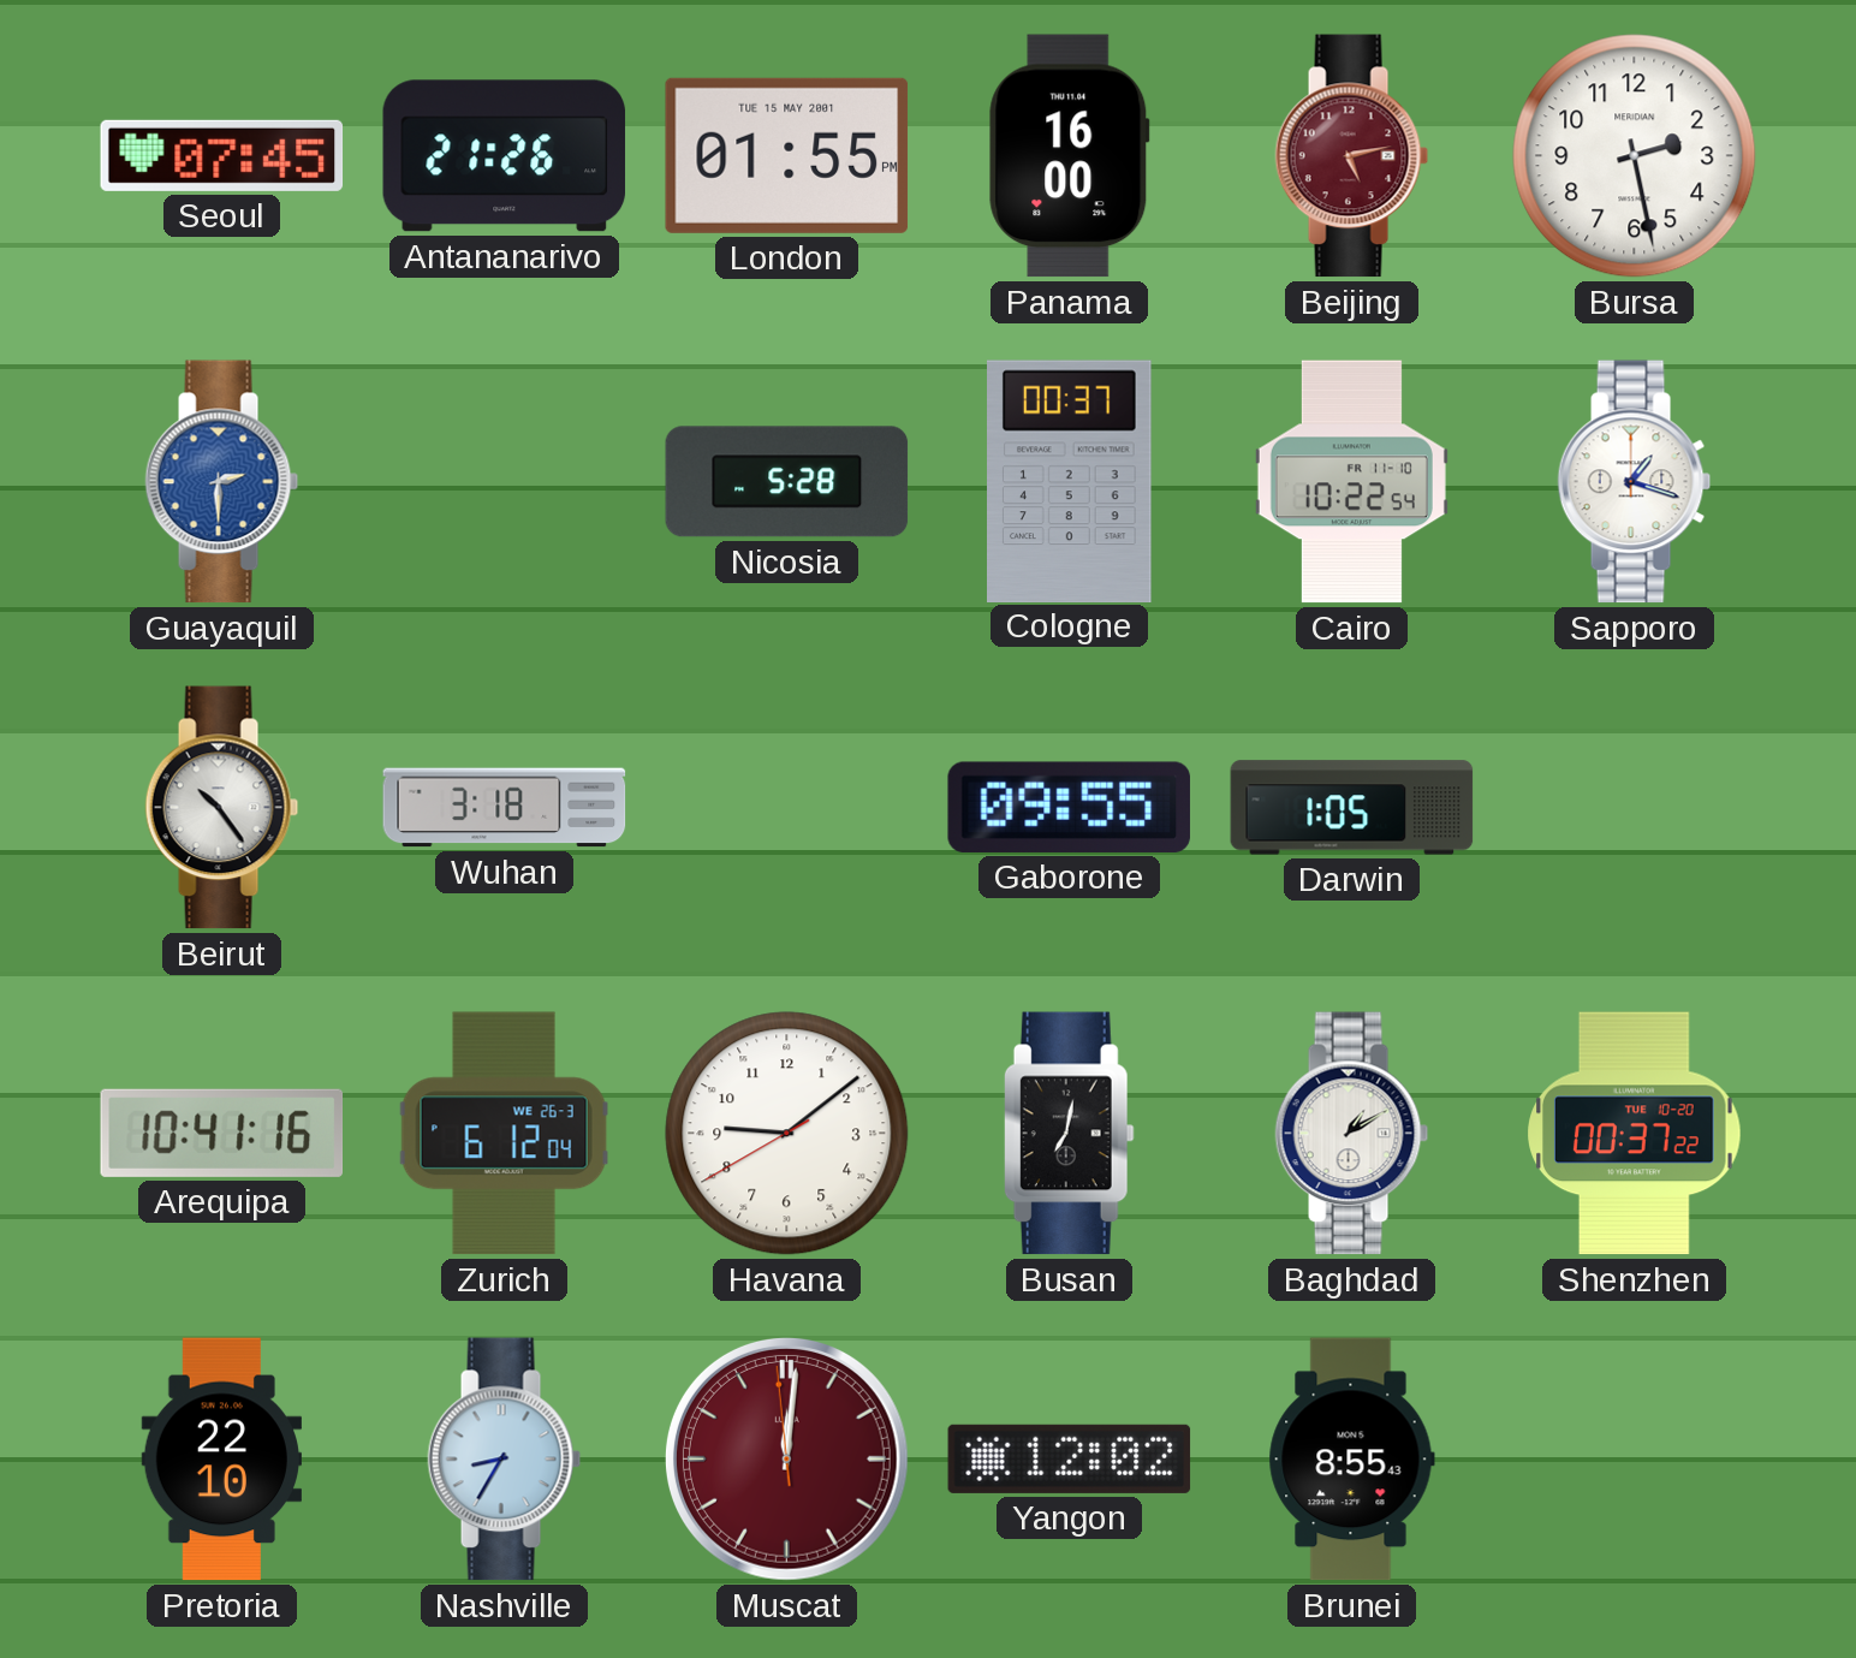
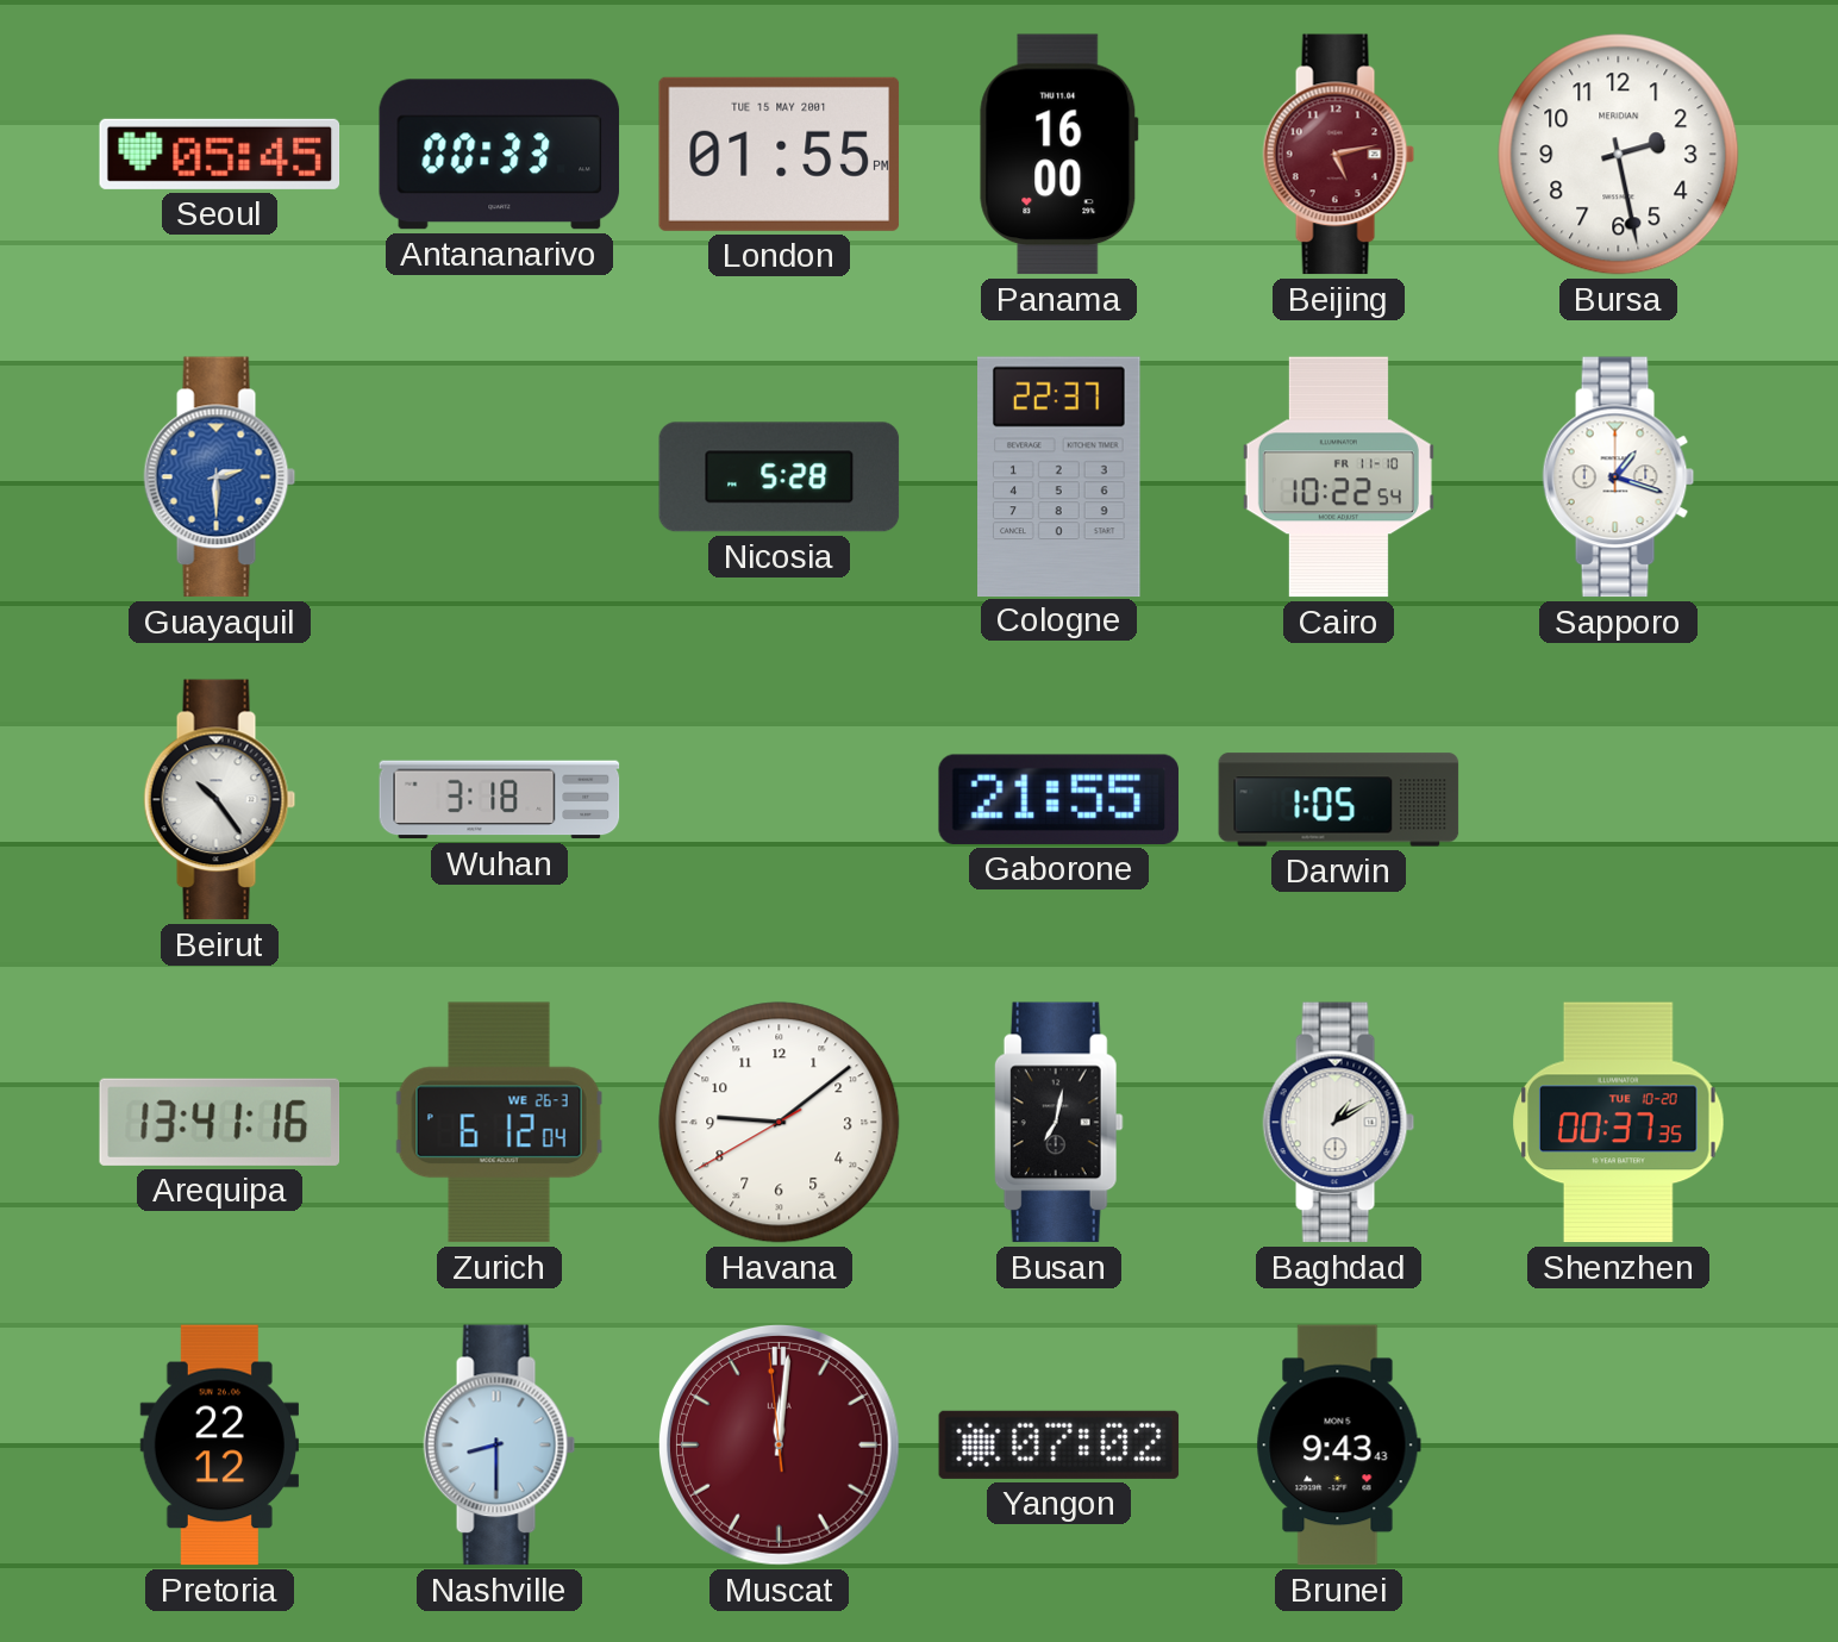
Seoul: 07:45 -> 05:45
Antananarivo: 21:26 -> 00:33
Cologne: 00:37 -> 22:37
Gaborone: 09:55 -> 21:55
Arequipa: 10:41 -> 13:41
Shenzhen: 00:37:22 -> 00:37:35
Pretoria: 22:10 -> 22:12
Nashville: 8:35 -> 8:30
Yangon: 12:02 -> 07:02
Brunei: 8:55 -> 9:43
